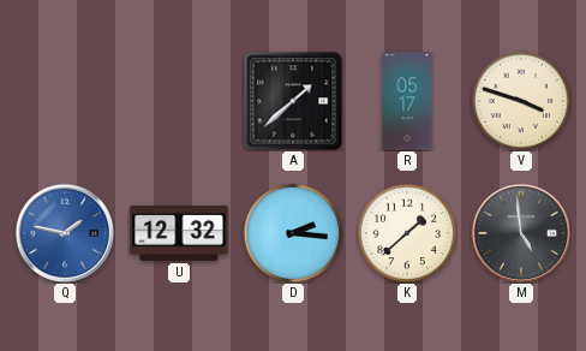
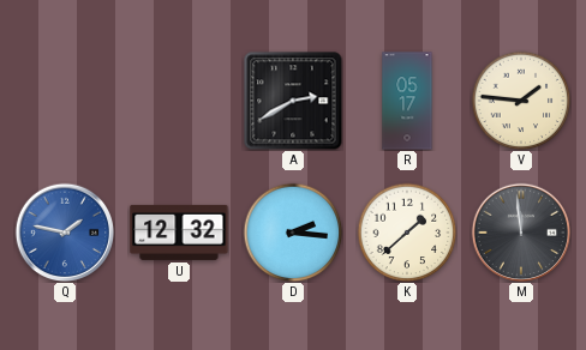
A: 1:38 -> 2:40
V: 3:48 -> 1:46
M: 4:59 -> 11:59
